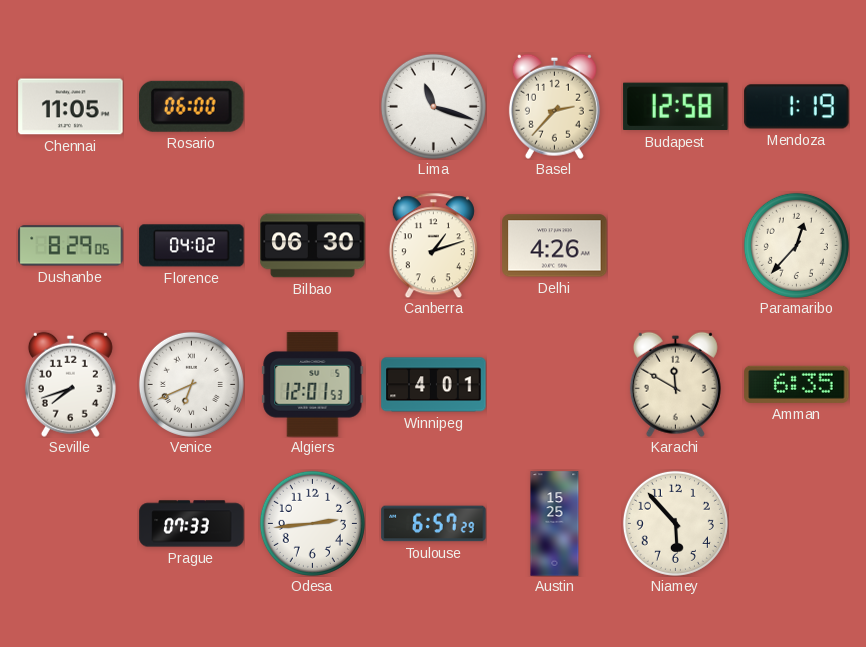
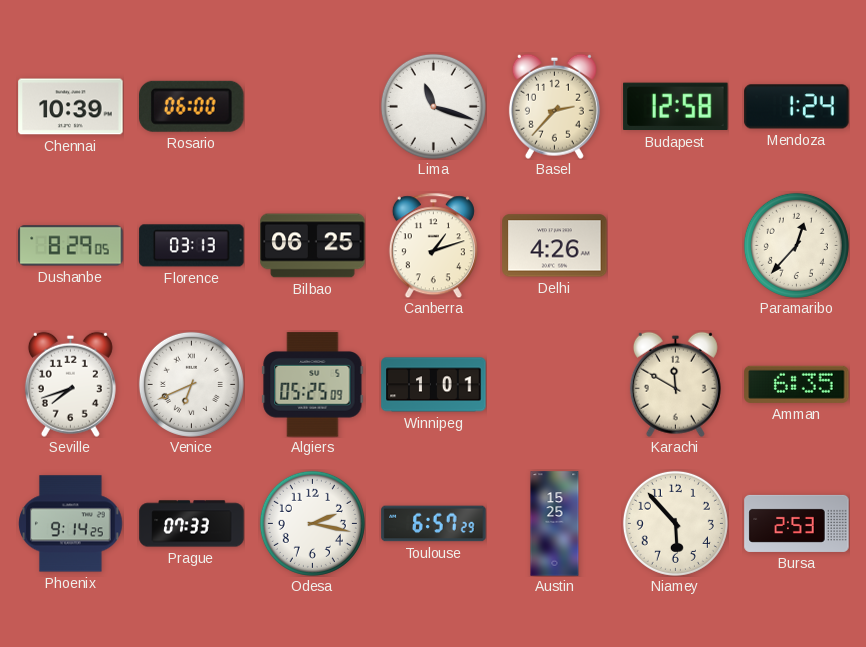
Chennai: 11:05 -> 10:39
Mendoza: 1:19 -> 1:24
Florence: 04:02 -> 03:13
Bilbao: 06:30 -> 06:25
Algiers: 12:01 -> 05:25
Winnipeg: 4:01 -> 1:01
Phoenix: none -> 9:14
Odesa: 2:44 -> 2:17
Bursa: none -> 2:53
